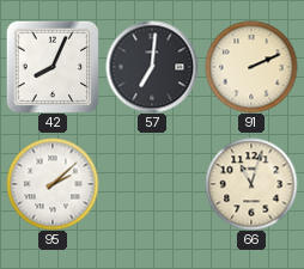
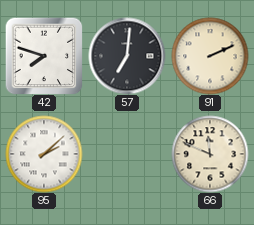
42: 8:04 -> 7:48
66: 11:03 -> 11:49
